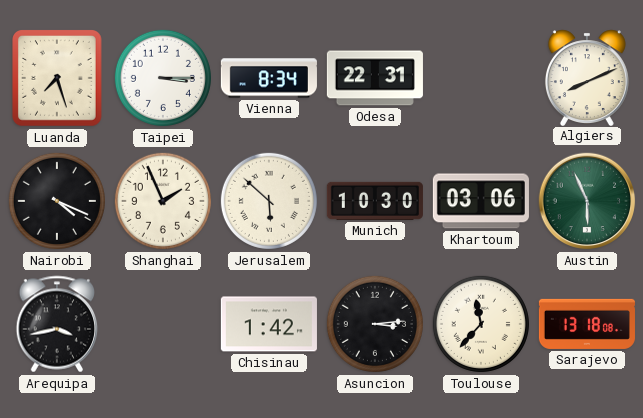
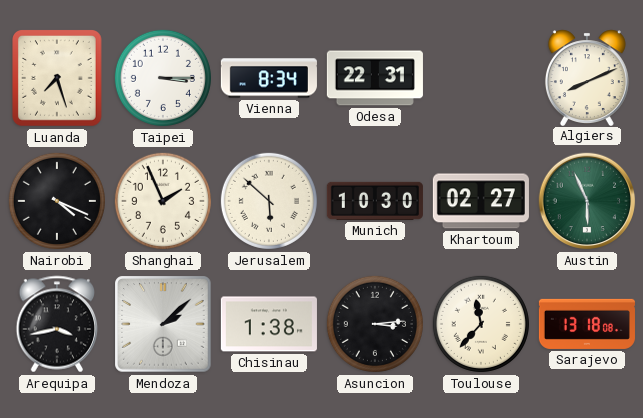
Khartoum: 03:06 -> 02:27
Mendoza: none -> 2:08
Chisinau: 1:42 -> 1:38
